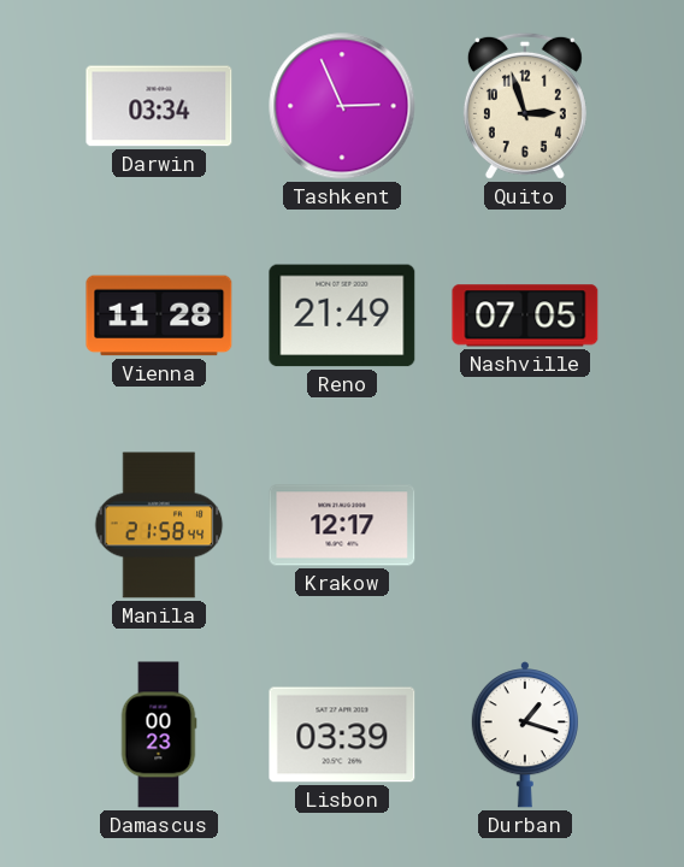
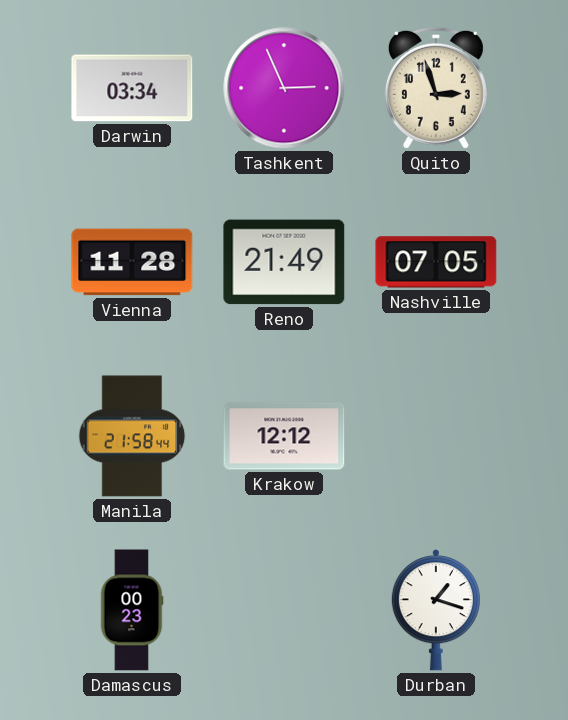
Krakow: 12:17 -> 12:12
Lisbon: 03:39 -> none
